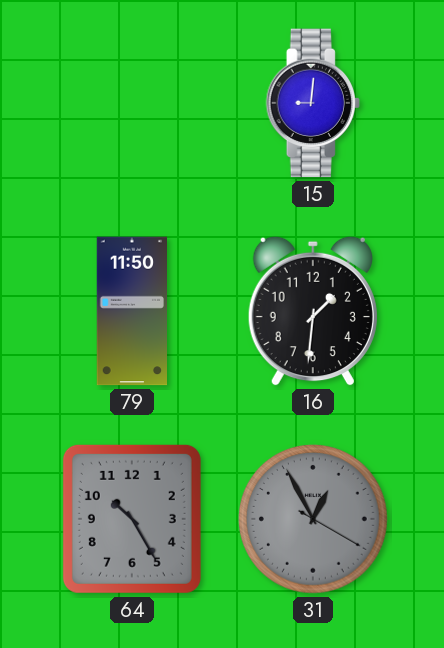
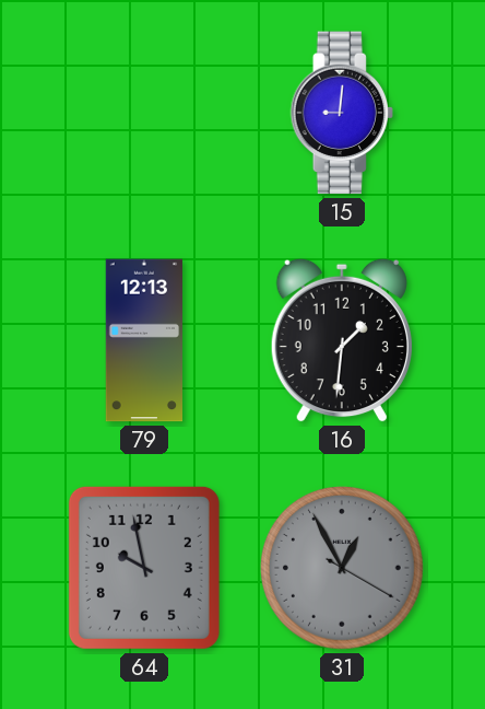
79: 11:50 -> 12:13
64: 10:25 -> 9:58
